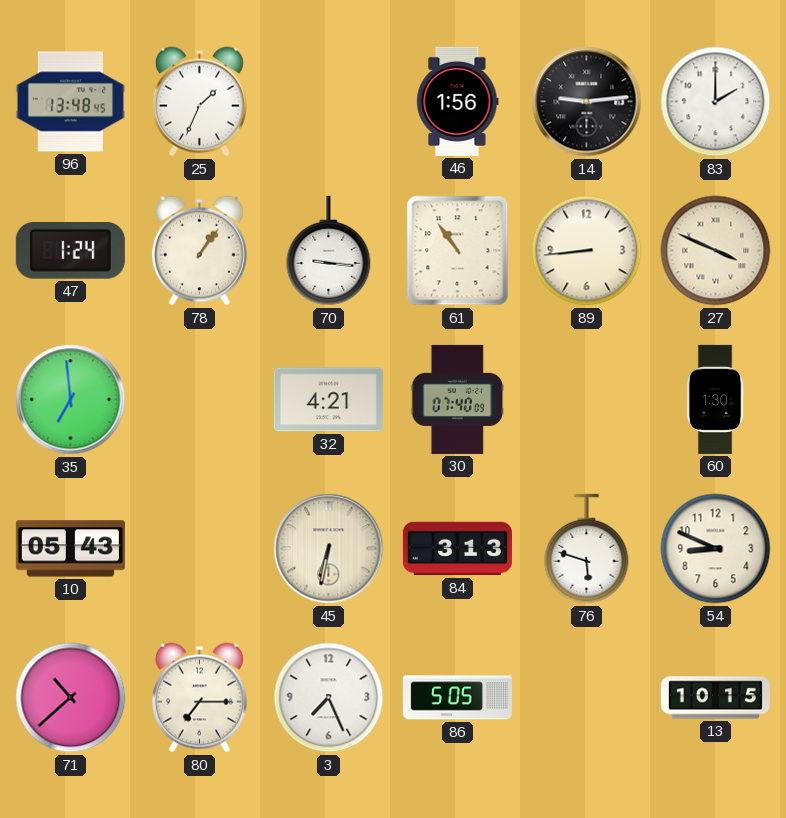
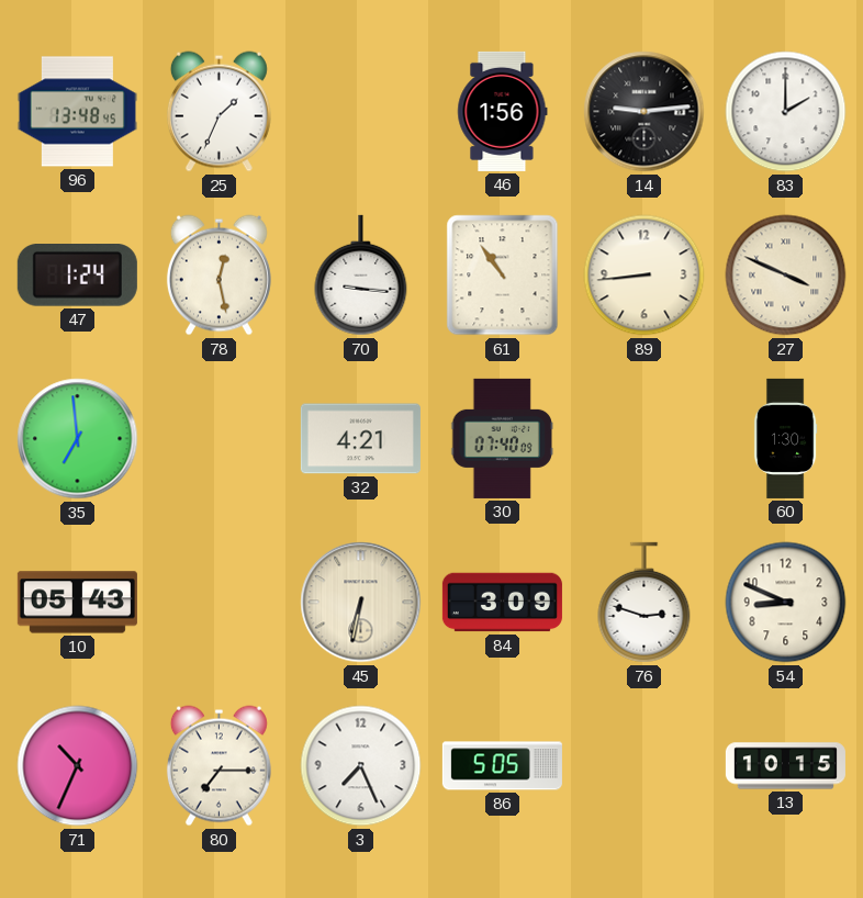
78: 1:06 -> 12:28
84: 3:13 -> 3:09
76: 5:48 -> 2:48
71: 10:38 -> 10:34
